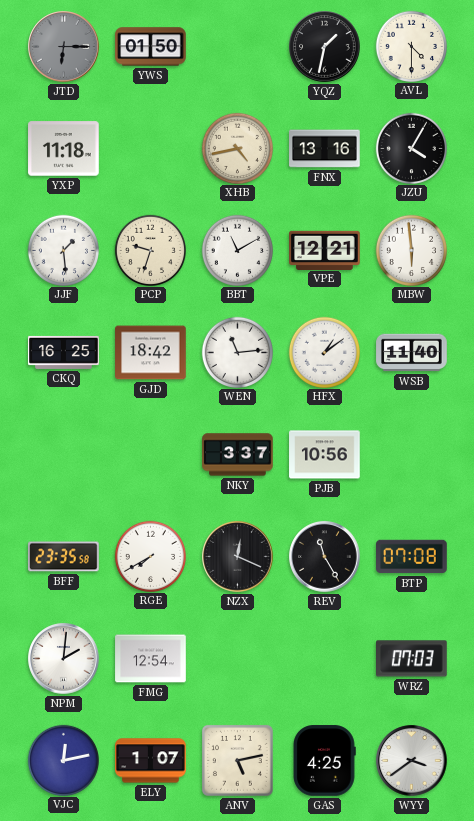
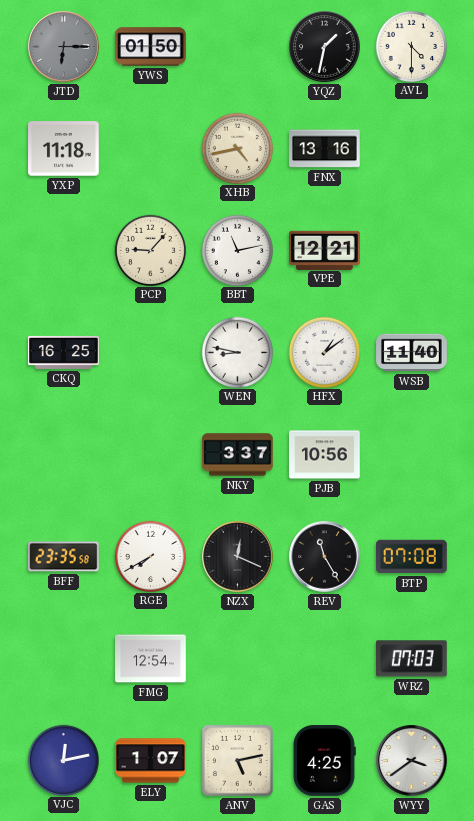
JZU: 4:05 -> none
JJF: 1:29 -> none
PCP: 9:33 -> 9:07
BBT: 11:10 -> 11:13
MBW: 5:59 -> none
GJD: 18:42 -> none
WEN: 11:14 -> 8:47
NPM: 2:01 -> none
